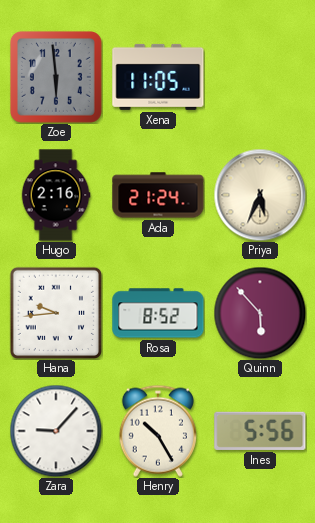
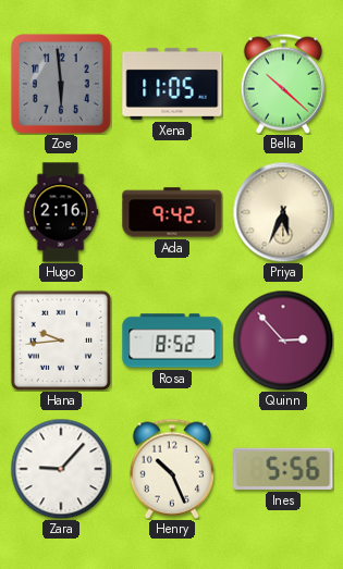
Bella: none -> 10:22
Ada: 21:24 -> 9:42
Quinn: 5:53 -> 2:53
Henry: 10:25 -> 10:26
